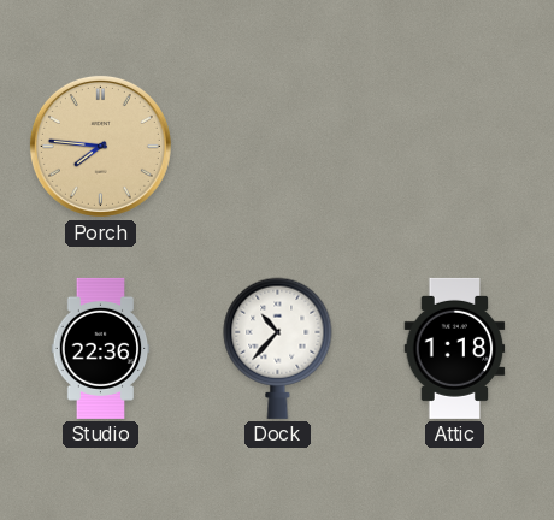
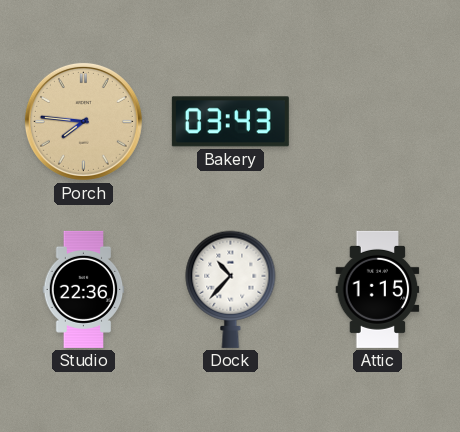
Bakery: none -> 03:43
Attic: 1:18 -> 1:15
